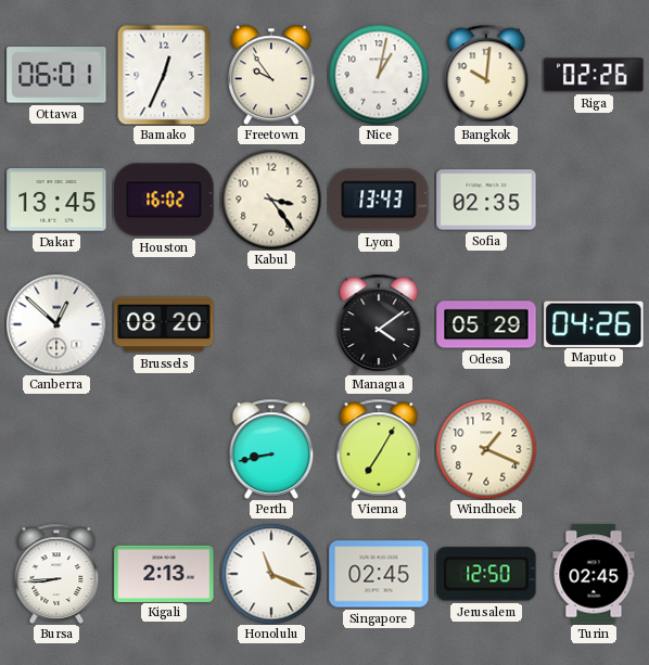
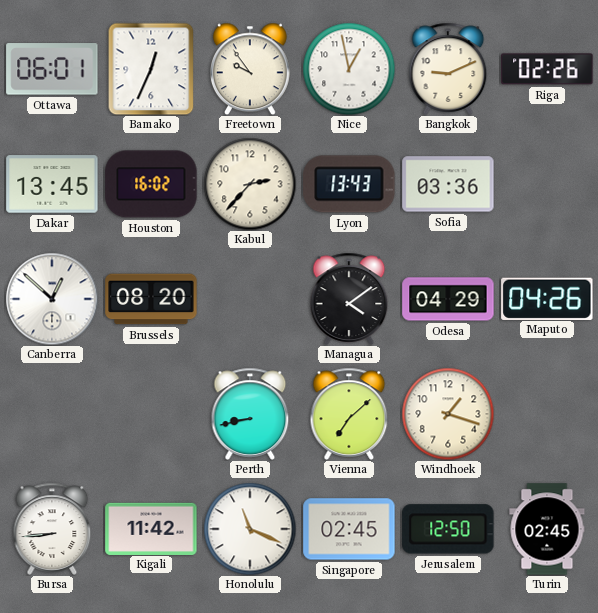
Nice: 1:02 -> 12:58
Bangkok: 10:01 -> 9:11
Kabul: 3:24 -> 2:37
Sofia: 02:35 -> 03:36
Odesa: 05:29 -> 04:29
Vienna: 7:05 -> 7:08
Windhoek: 1:19 -> 1:18
Kigali: 2:13 -> 11:42
